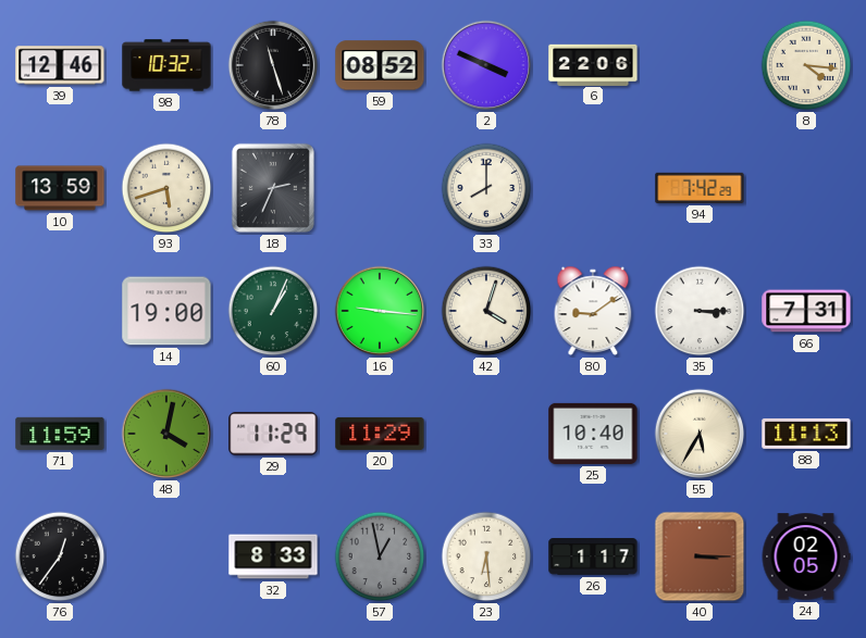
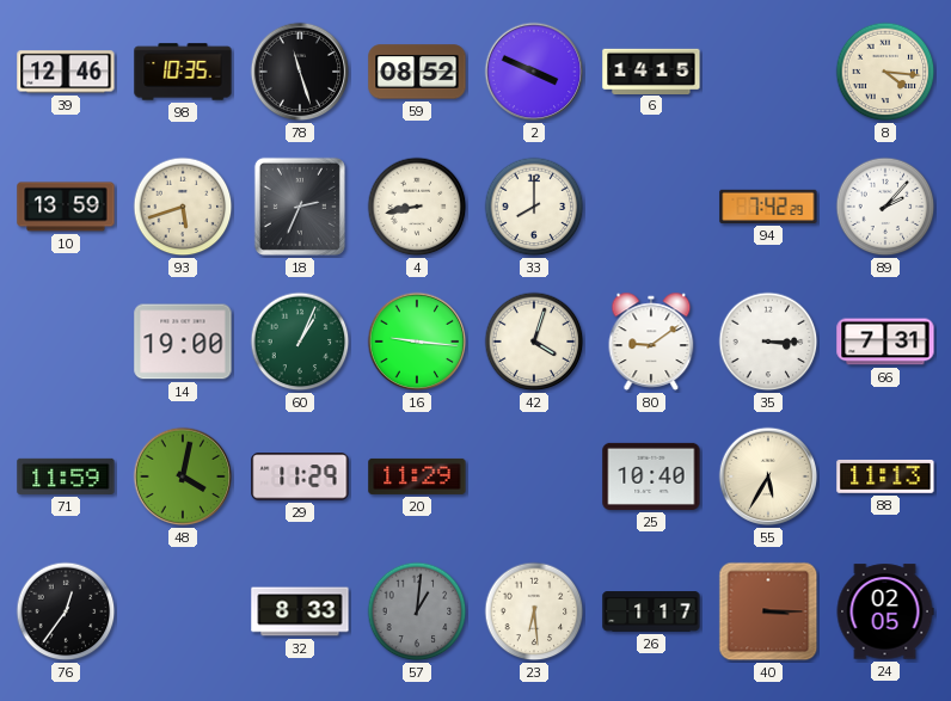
98: 10:32 -> 10:35
6: 22:06 -> 14:15
4: none -> 8:43
89: none -> 2:07
57: 12:58 -> 1:01
